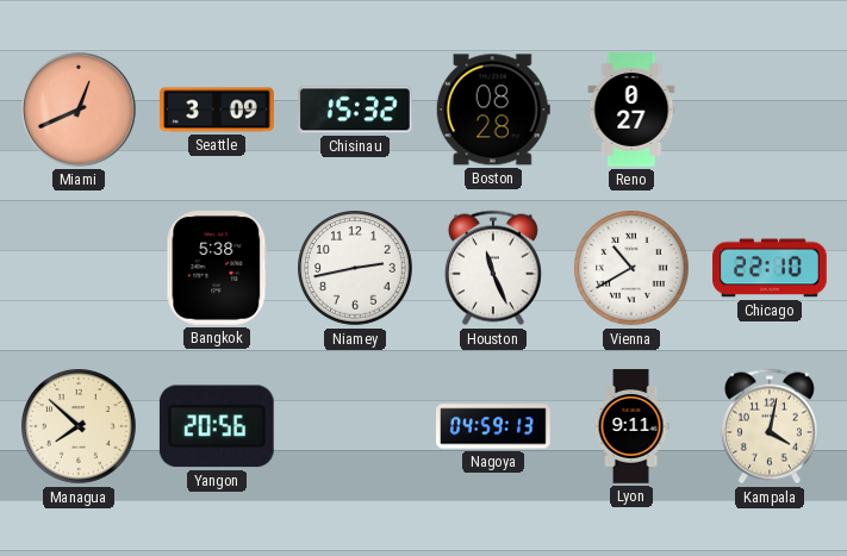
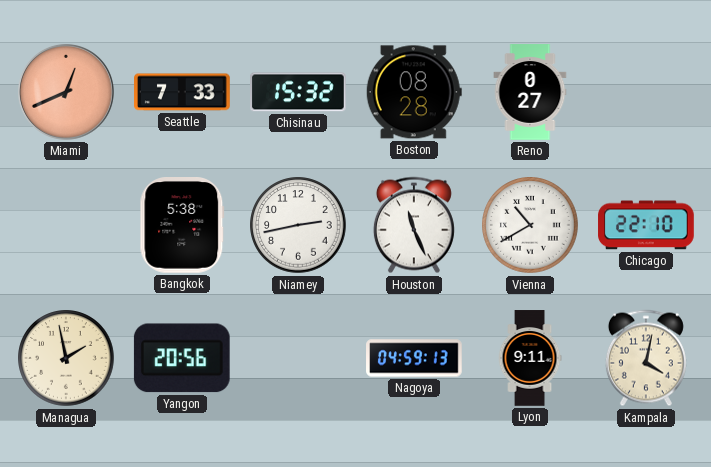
Seattle: 3:09 -> 7:33
Managua: 7:52 -> 1:58
